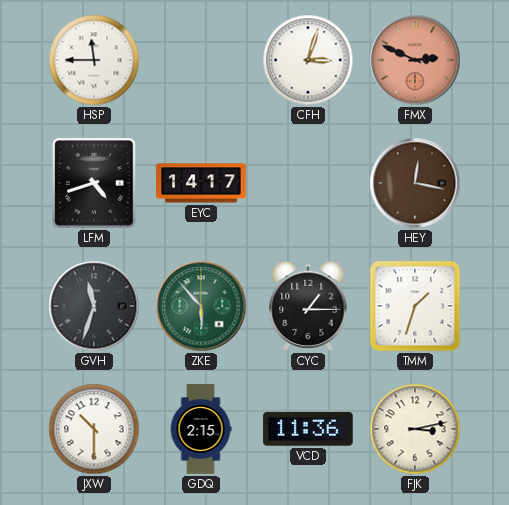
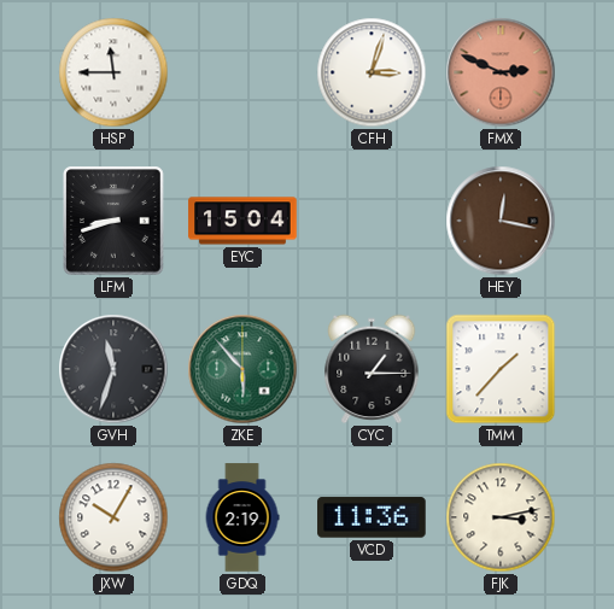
LFM: 4:42 -> 8:42
EYC: 14:17 -> 15:04
TMM: 1:33 -> 1:37
JXW: 10:30 -> 10:05
GDQ: 2:15 -> 2:19
